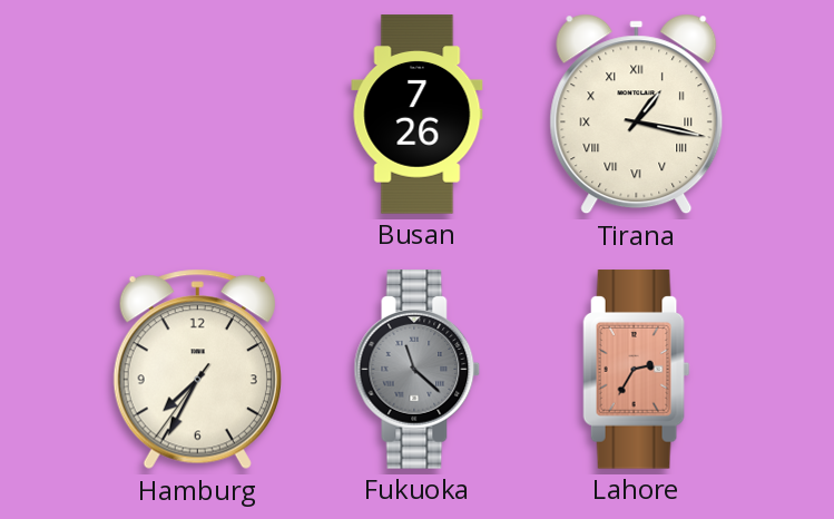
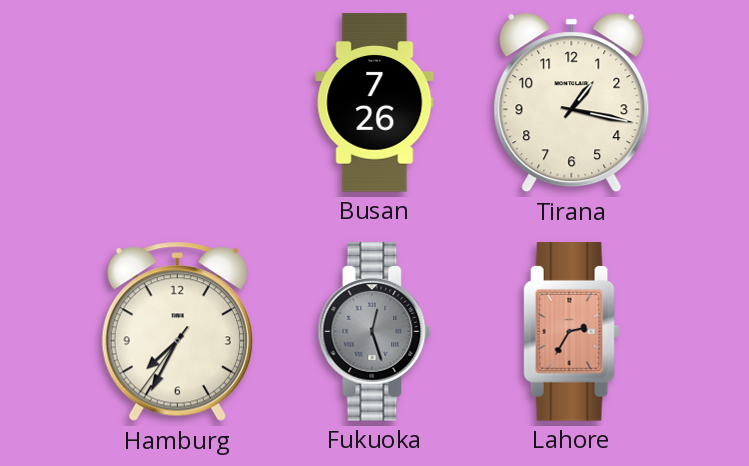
Tirana numerals: Roman -> Arabic
Fukuoka: 11:22 -> 12:27
